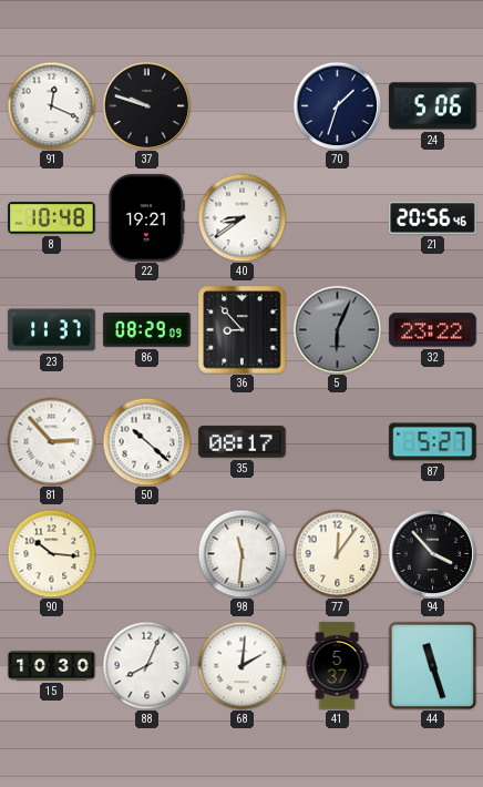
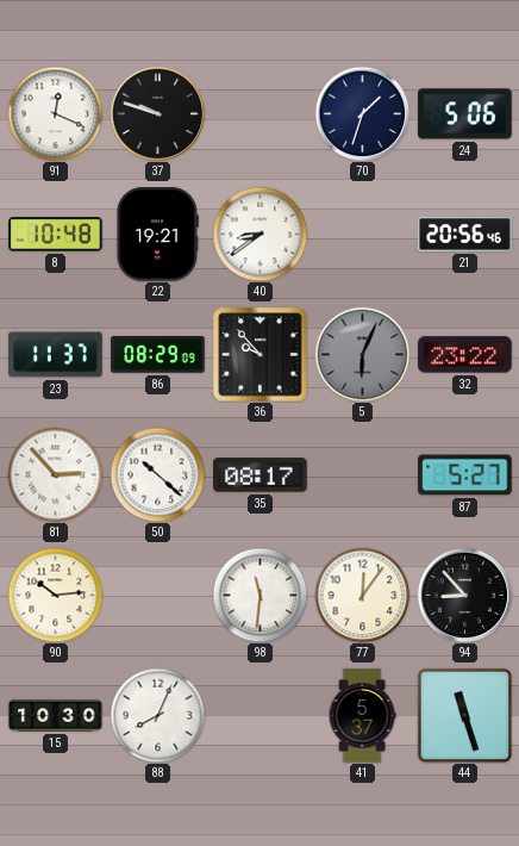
36: 8:53 -> 9:53
90: 10:16 -> 10:14
94: 3:53 -> 8:53
68: 2:01 -> none
